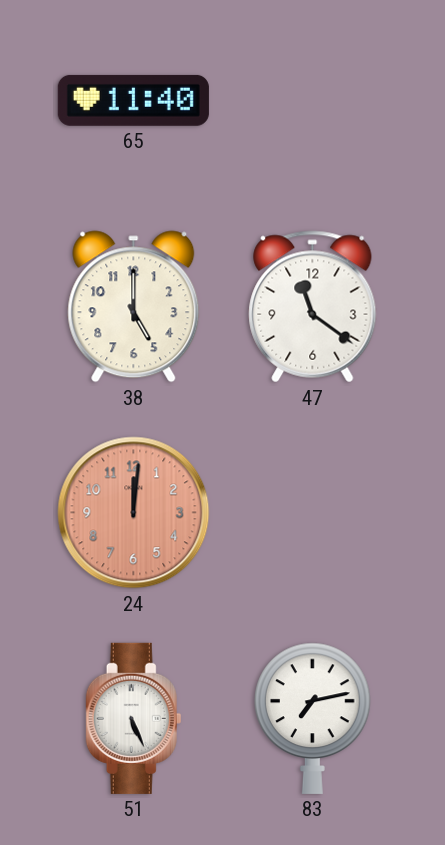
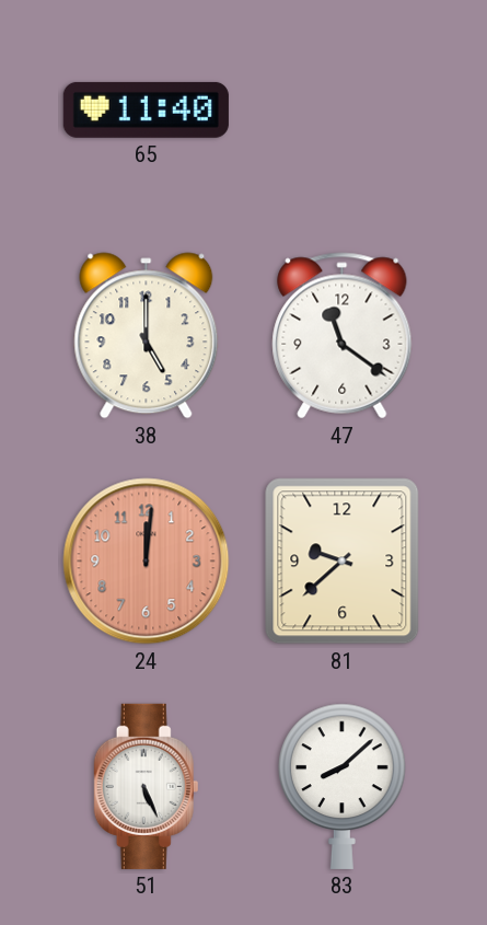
81: none -> 9:38
83: 7:13 -> 8:08
